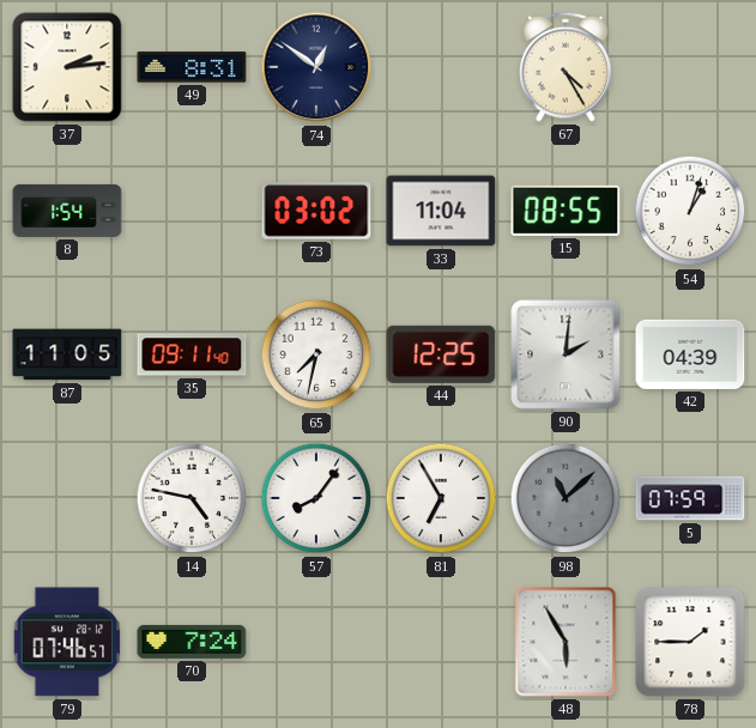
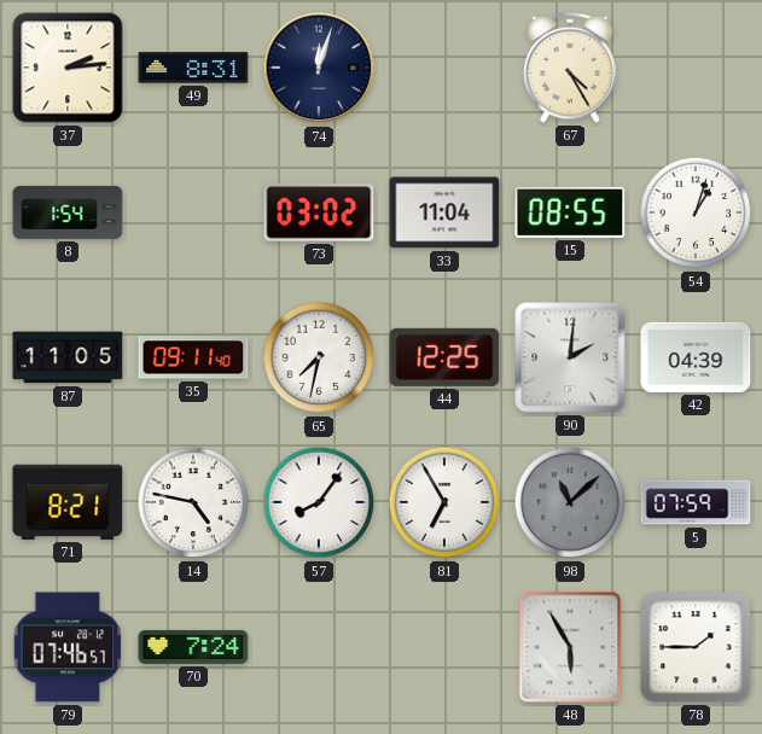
74: 12:51 -> 12:03
71: none -> 8:21
